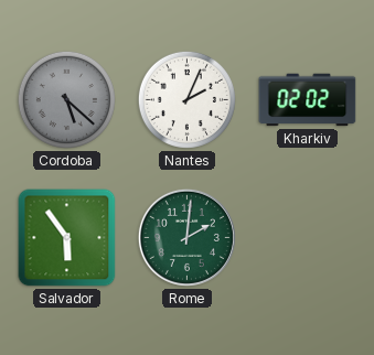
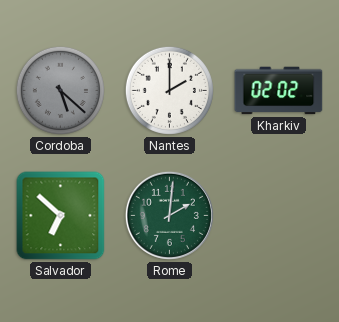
Nantes: 2:04 -> 2:00
Salvador: 5:54 -> 6:52
